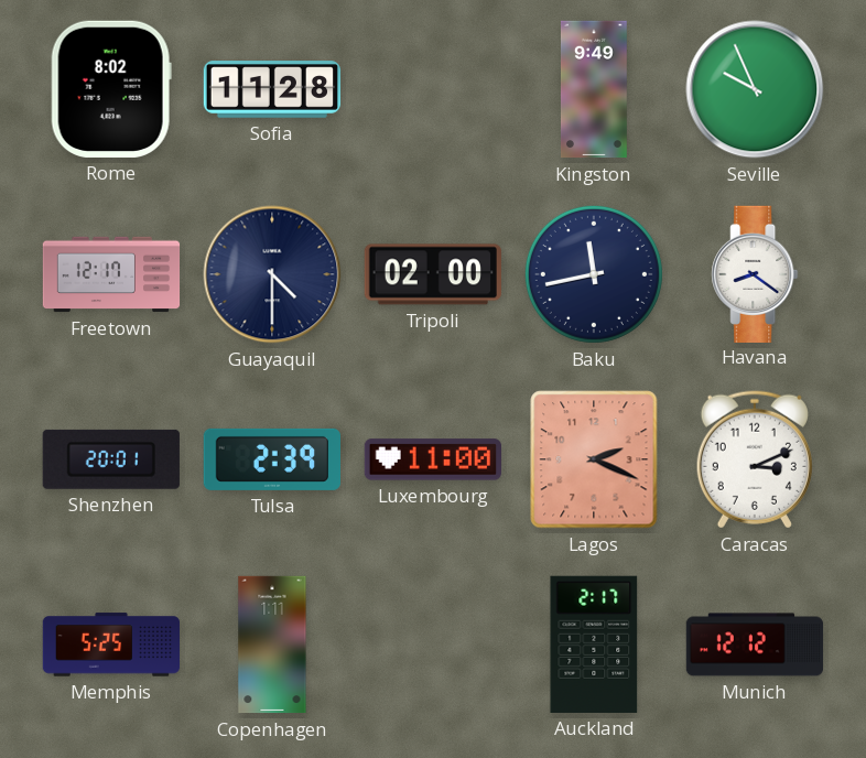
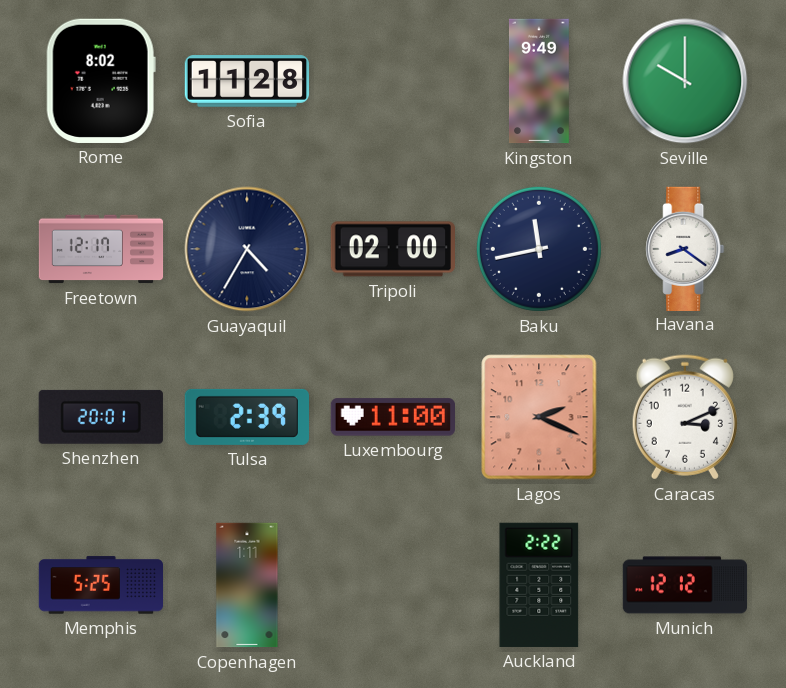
Seville: 9:56 -> 10:00
Guayaquil: 4:30 -> 4:35
Auckland: 2:17 -> 2:22
